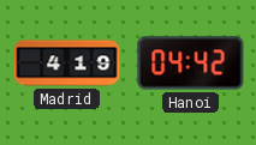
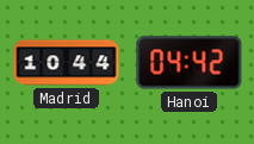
Madrid: 4:19 -> 10:44
